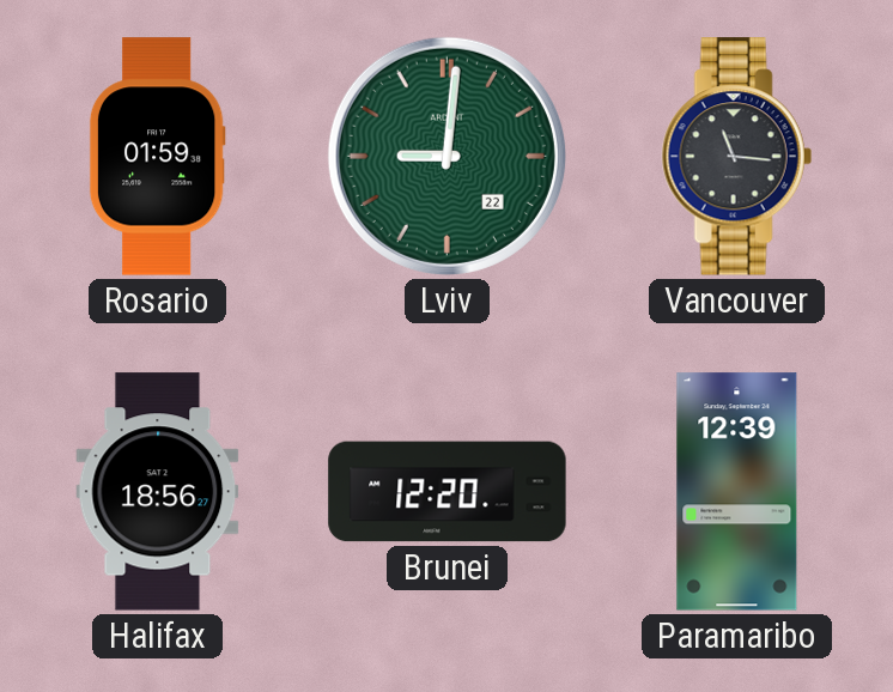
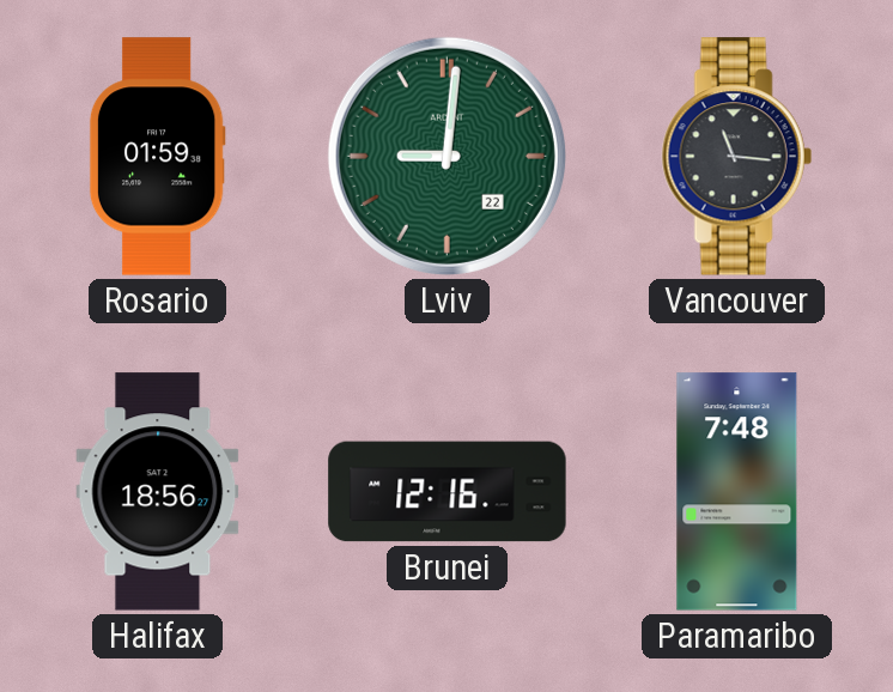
Brunei: 12:20 -> 12:16
Paramaribo: 12:39 -> 7:48
